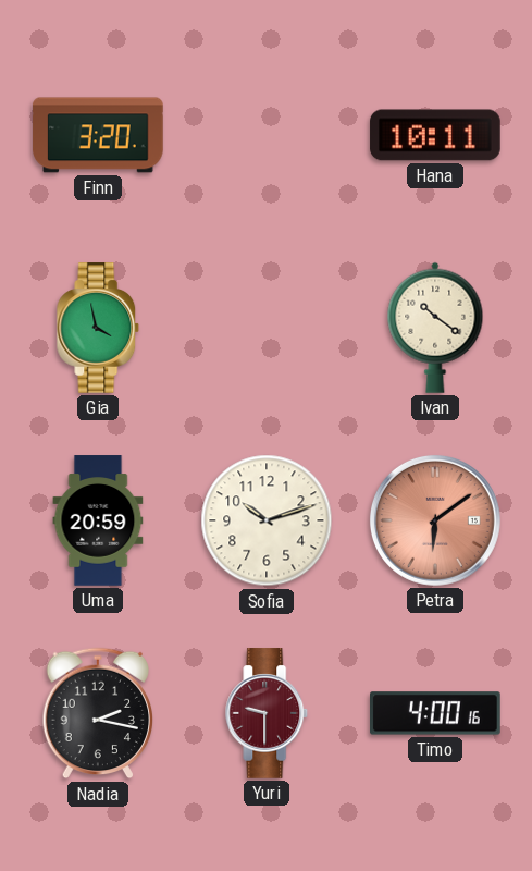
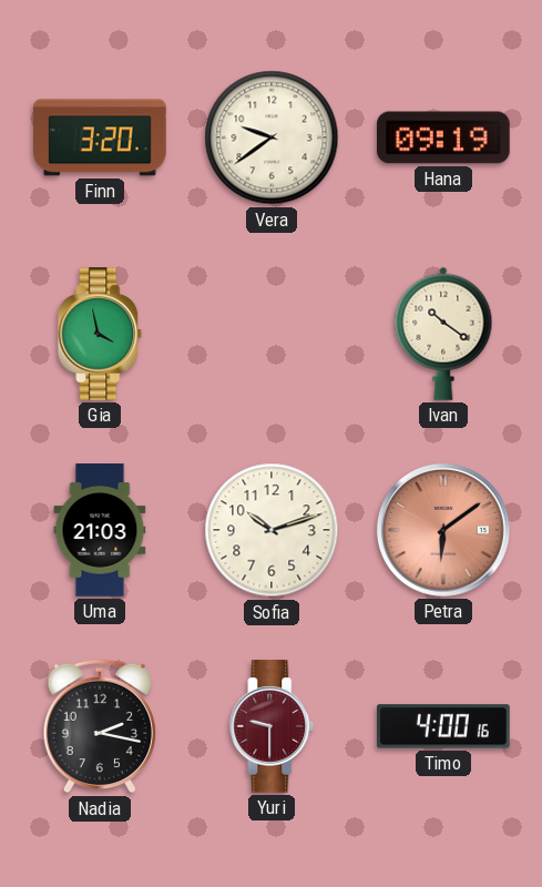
Vera: none -> 9:39
Hana: 10:11 -> 09:19
Uma: 20:59 -> 21:03
